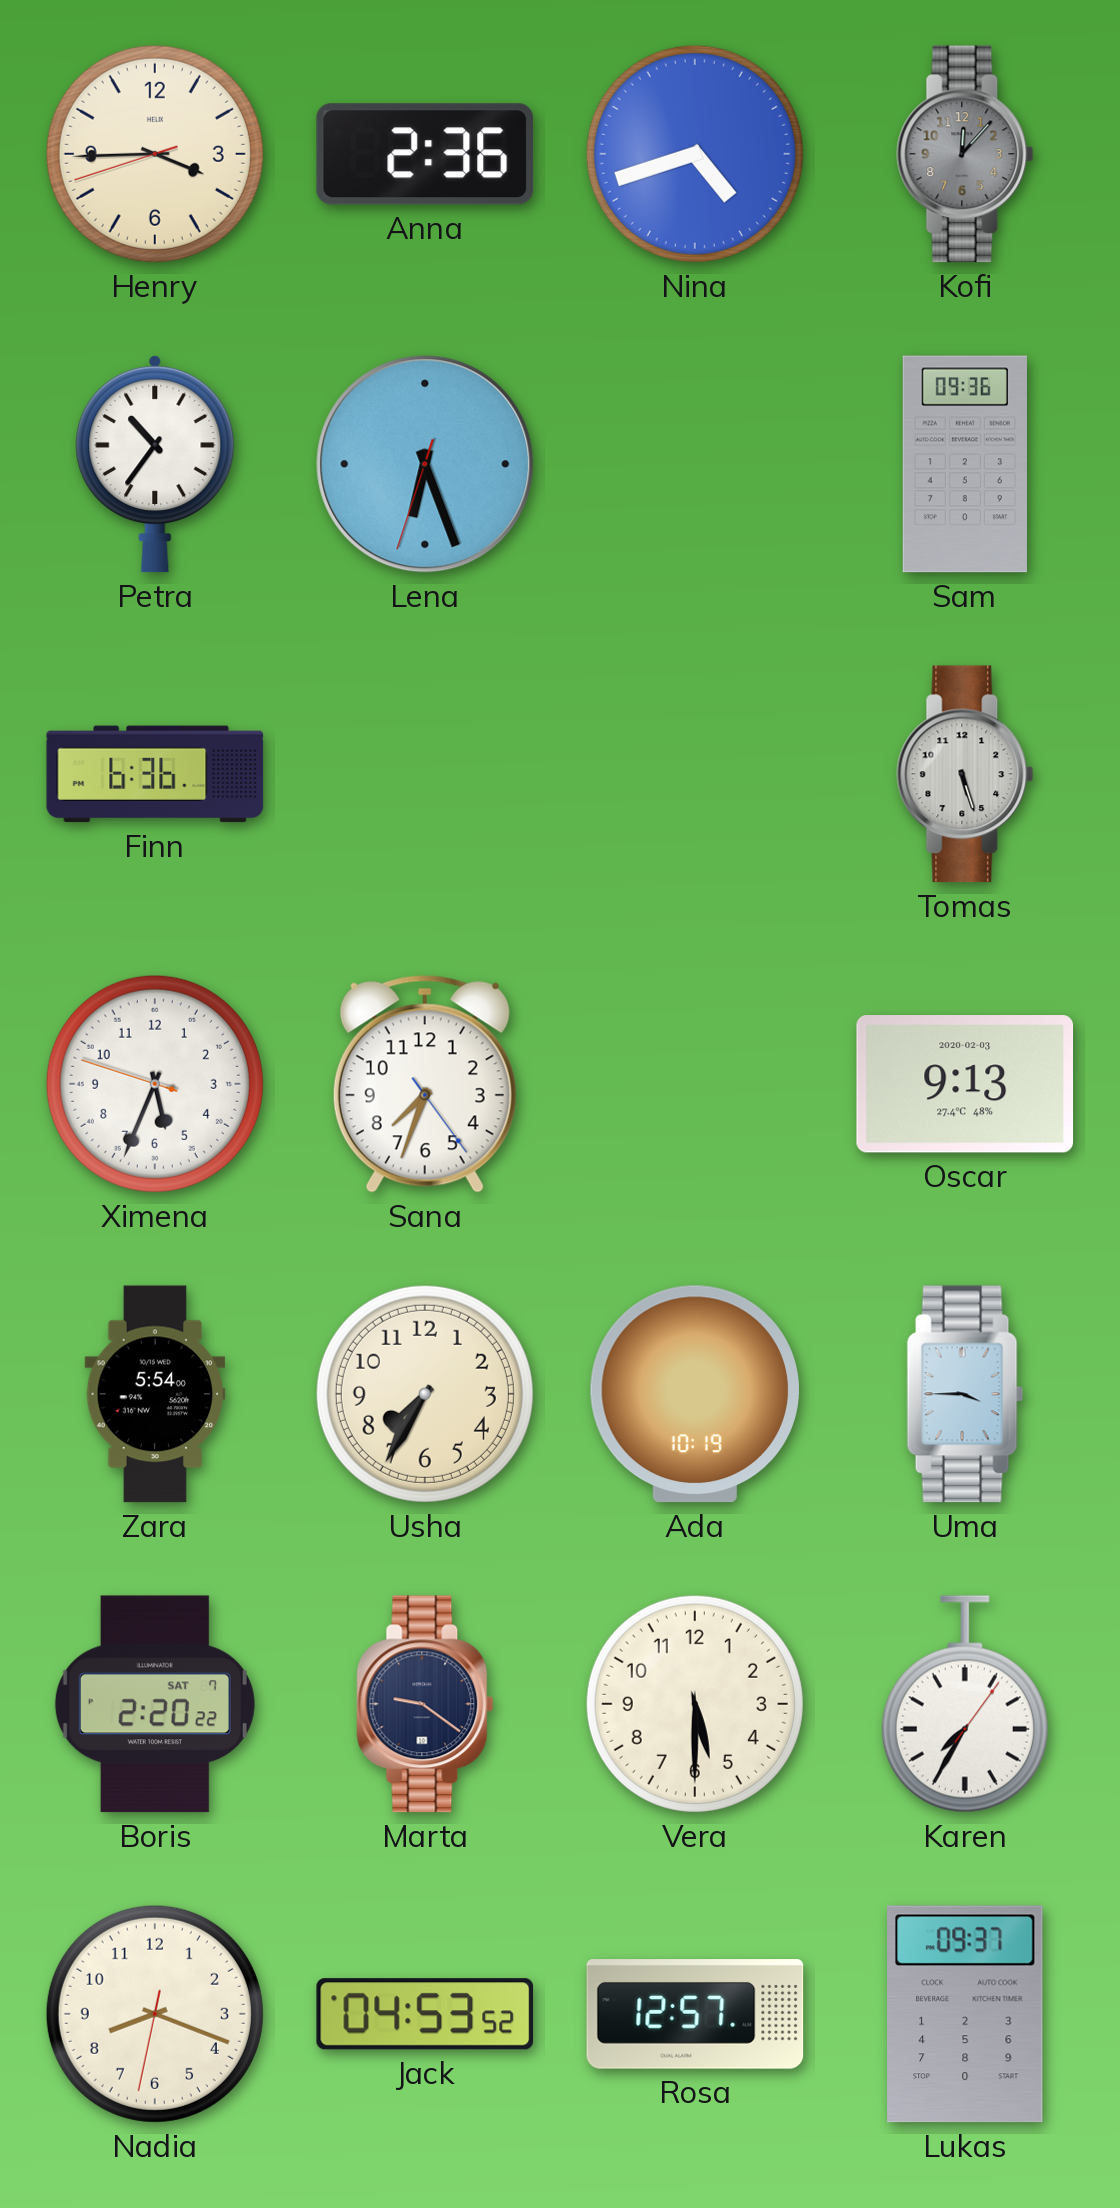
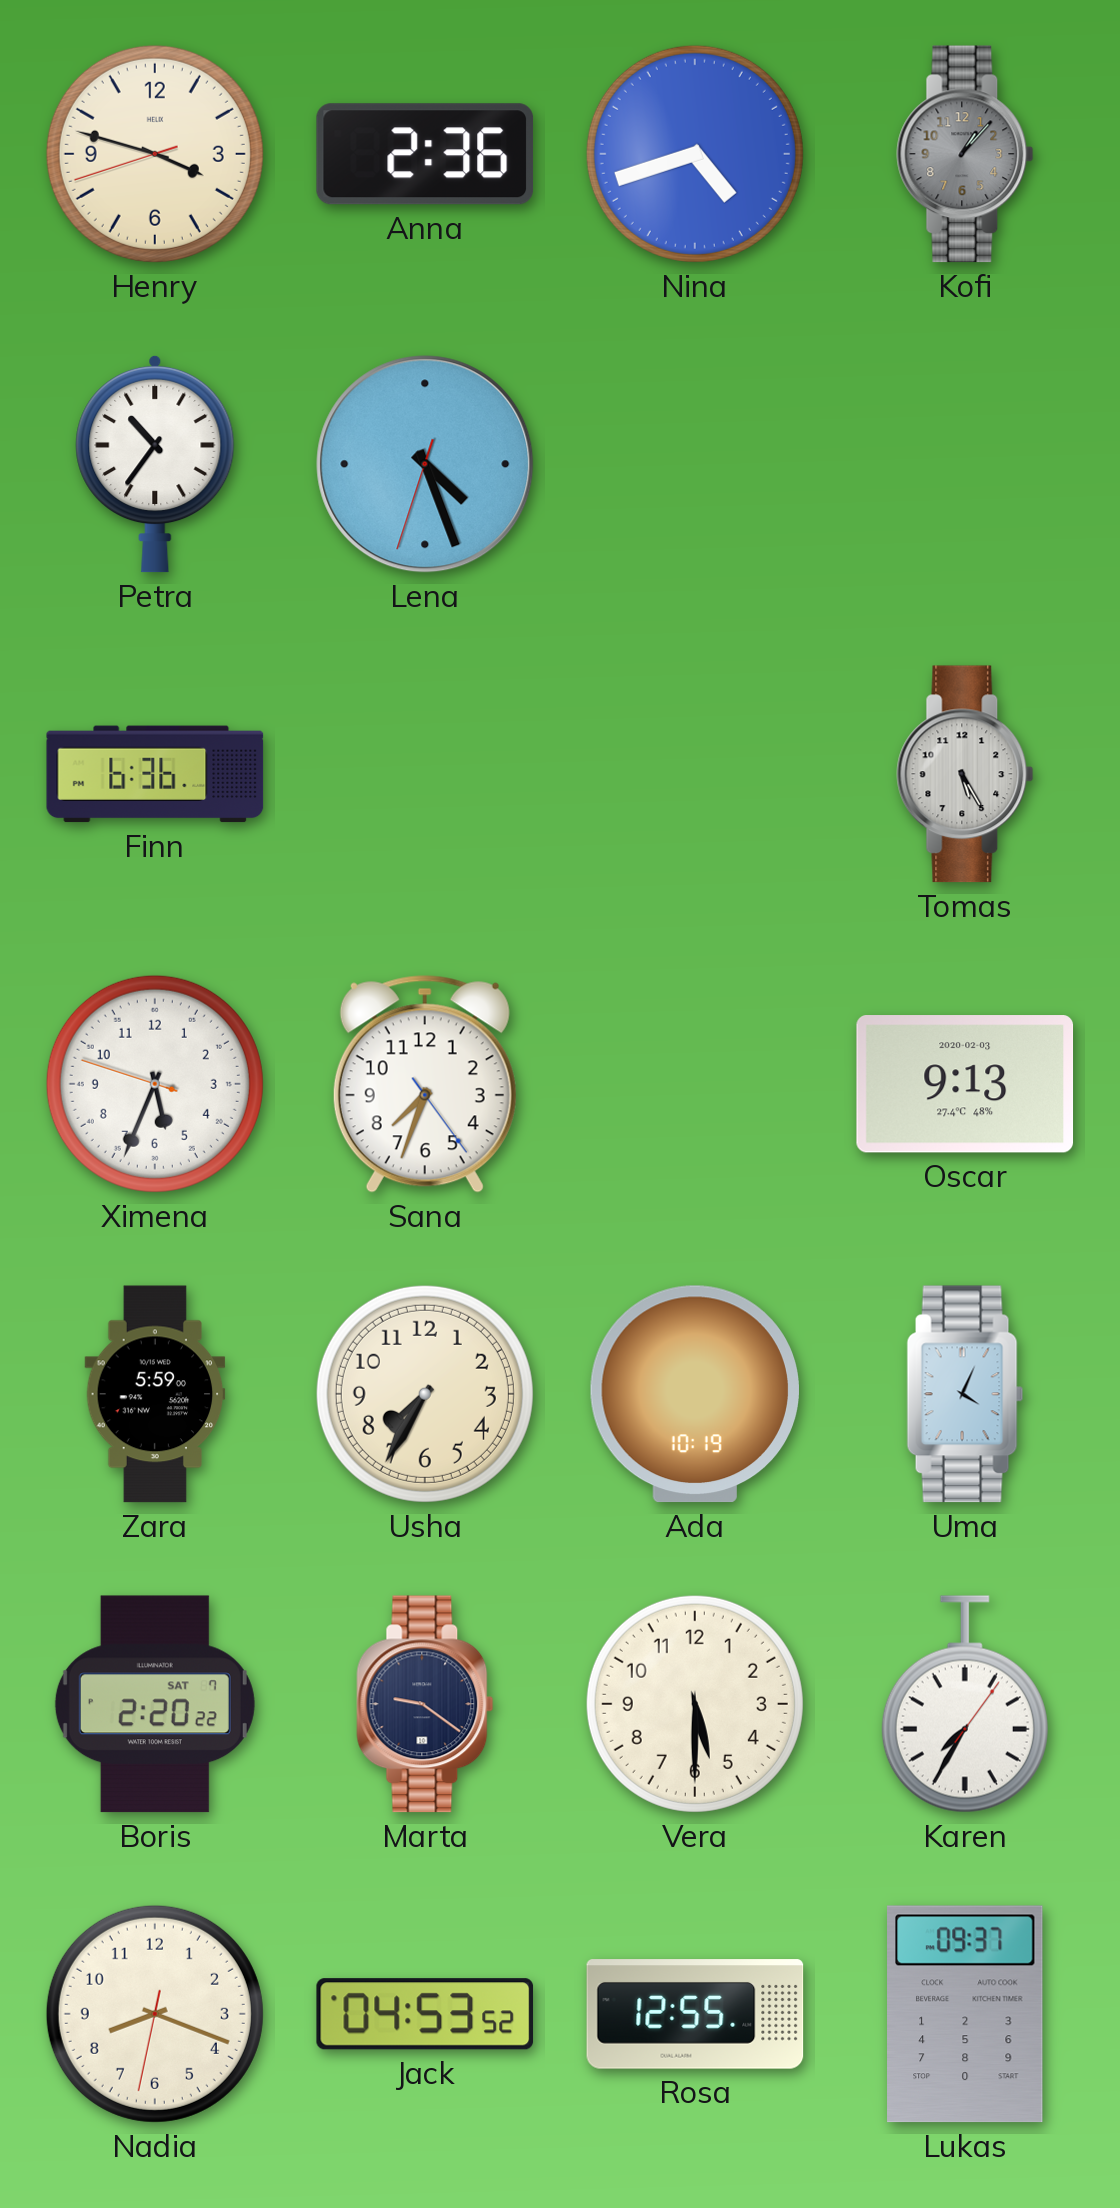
Henry: 3:44 -> 3:47
Kofi: 12:07 -> 1:07
Lena: 6:26 -> 4:26
Sam: 09:36 -> none
Tomas: 5:27 -> 5:25
Zara: 5:54 -> 5:59
Uma: 3:45 -> 4:04
Rosa: 12:57 -> 12:55
